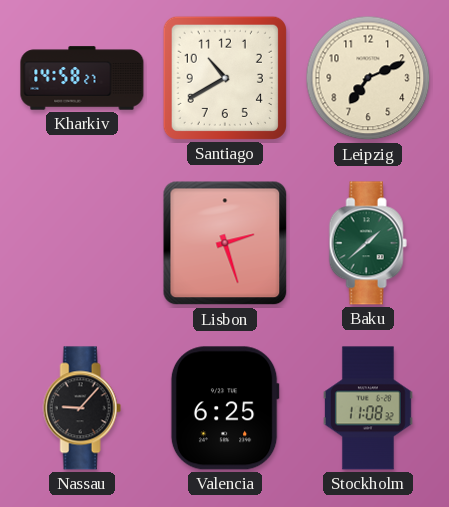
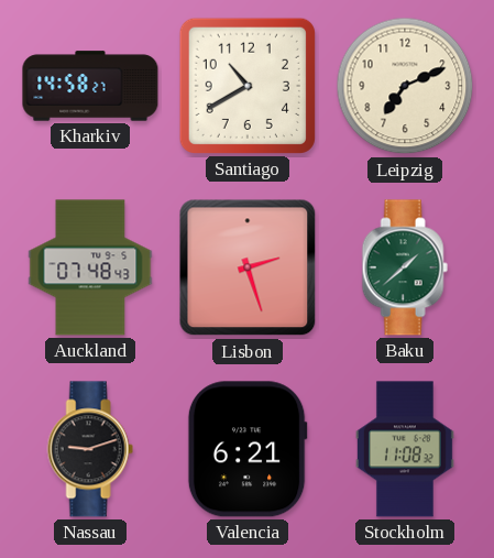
Auckland: none -> 07:48
Nassau: 9:07 -> 9:12
Valencia: 6:25 -> 6:21
